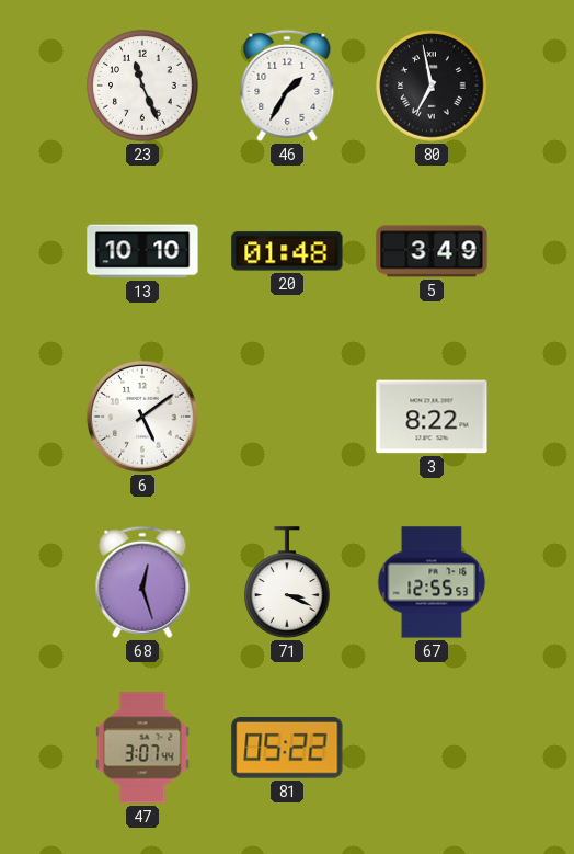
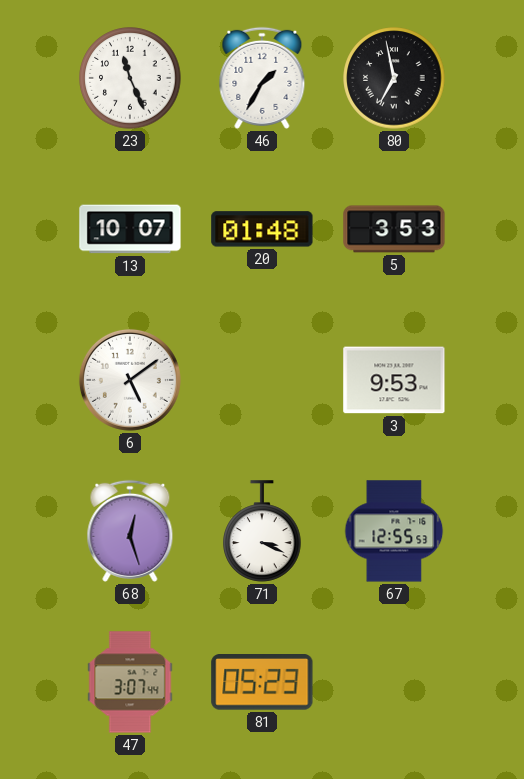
13: 10:10 -> 10:07
5: 3:49 -> 3:53
3: 8:22 -> 9:53
81: 05:22 -> 05:23
